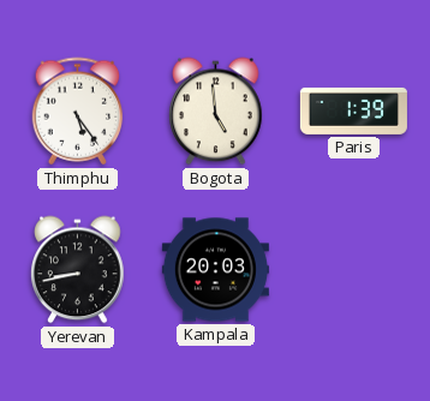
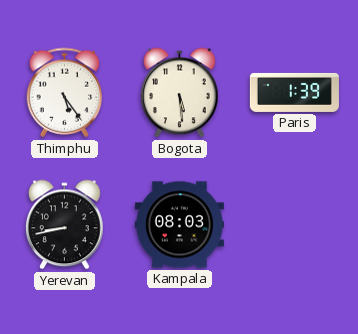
Bogota: 4:59 -> 5:29
Kampala: 20:03 -> 08:03
